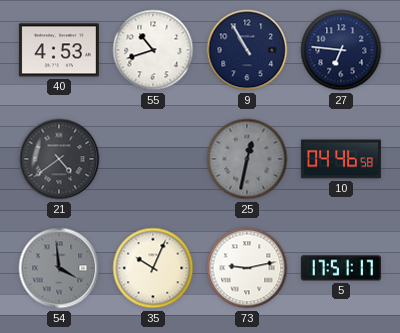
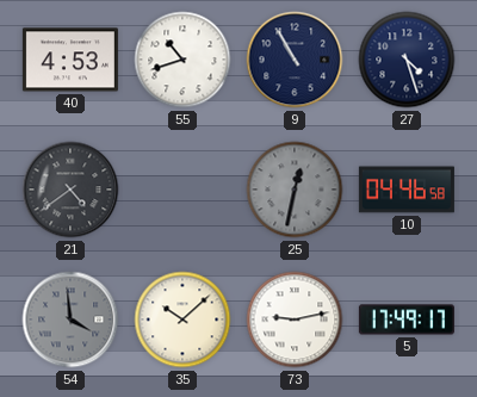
27: 6:46 -> 4:27
35: 10:04 -> 10:08
5: 17:51 -> 17:49
